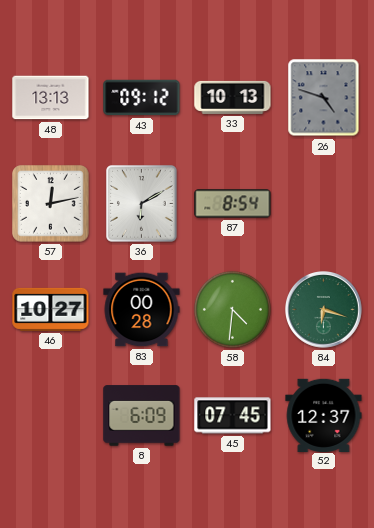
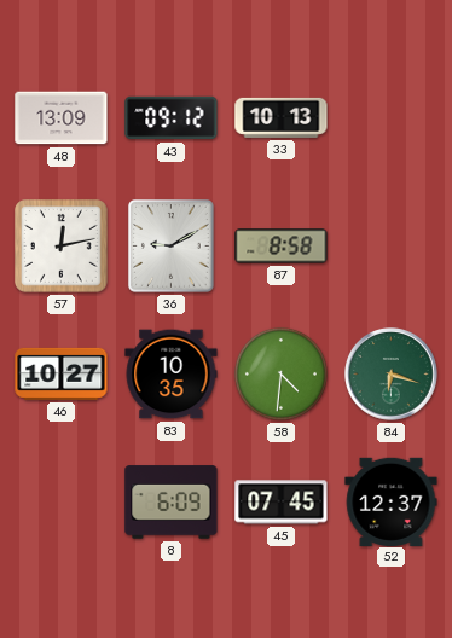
48: 13:13 -> 13:09
26: 4:48 -> none
36: 6:10 -> 9:10
87: 8:54 -> 8:58
83: 00:28 -> 10:35
